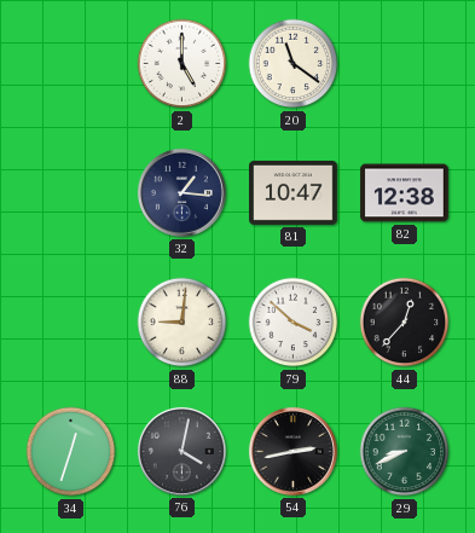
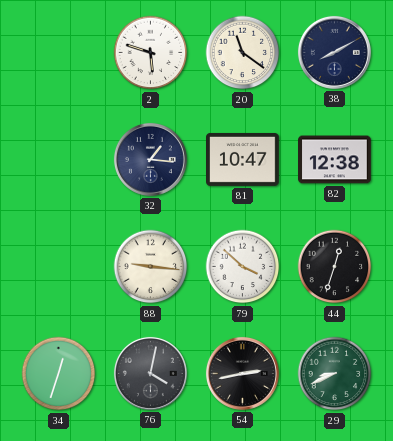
2: 5:00 -> 5:48
38: none -> 8:10
88: 9:01 -> 9:16
44: 12:37 -> 12:33
